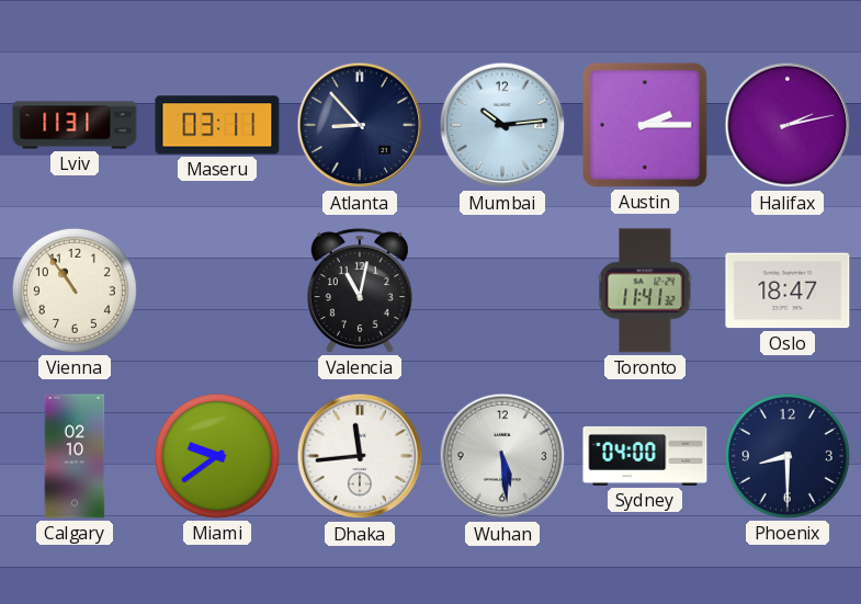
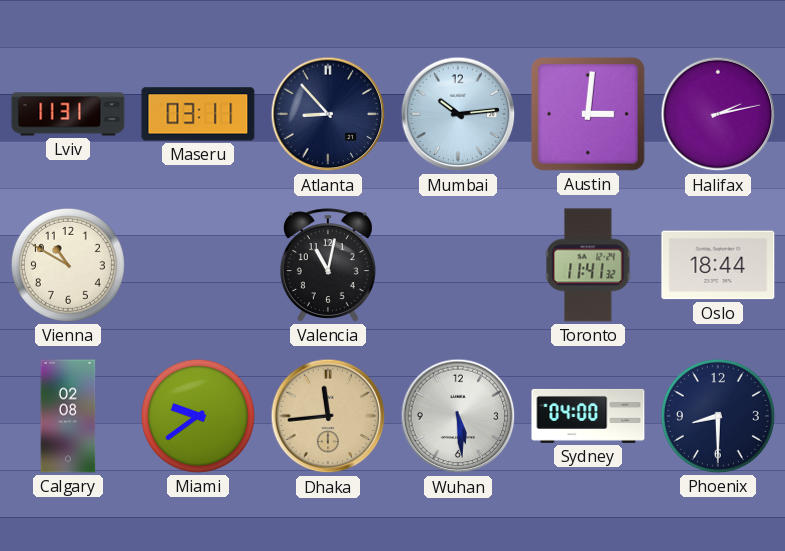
Austin: 2:15 -> 3:01
Vienna: 10:54 -> 10:50
Oslo: 18:47 -> 18:44
Calgary: 02:10 -> 02:08
Dhaka dial: white -> champagne
